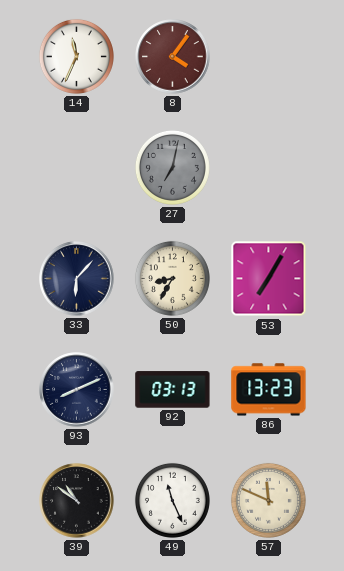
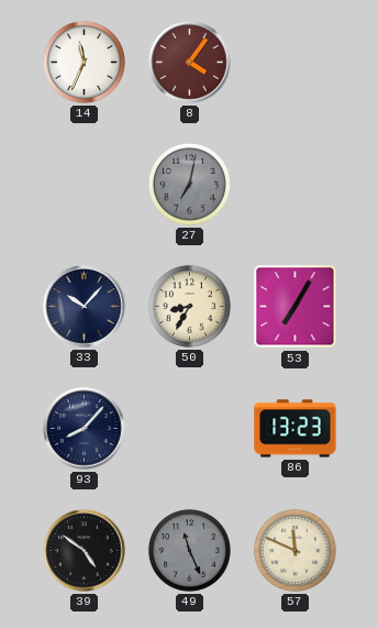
33: 6:07 -> 10:07
93: 8:11 -> 8:07
92: 03:13 -> none
39: 10:51 -> 4:51
49 dial: white -> grey
